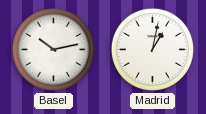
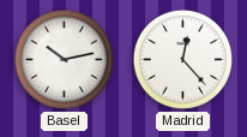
Madrid: 1:02 -> 12:23
